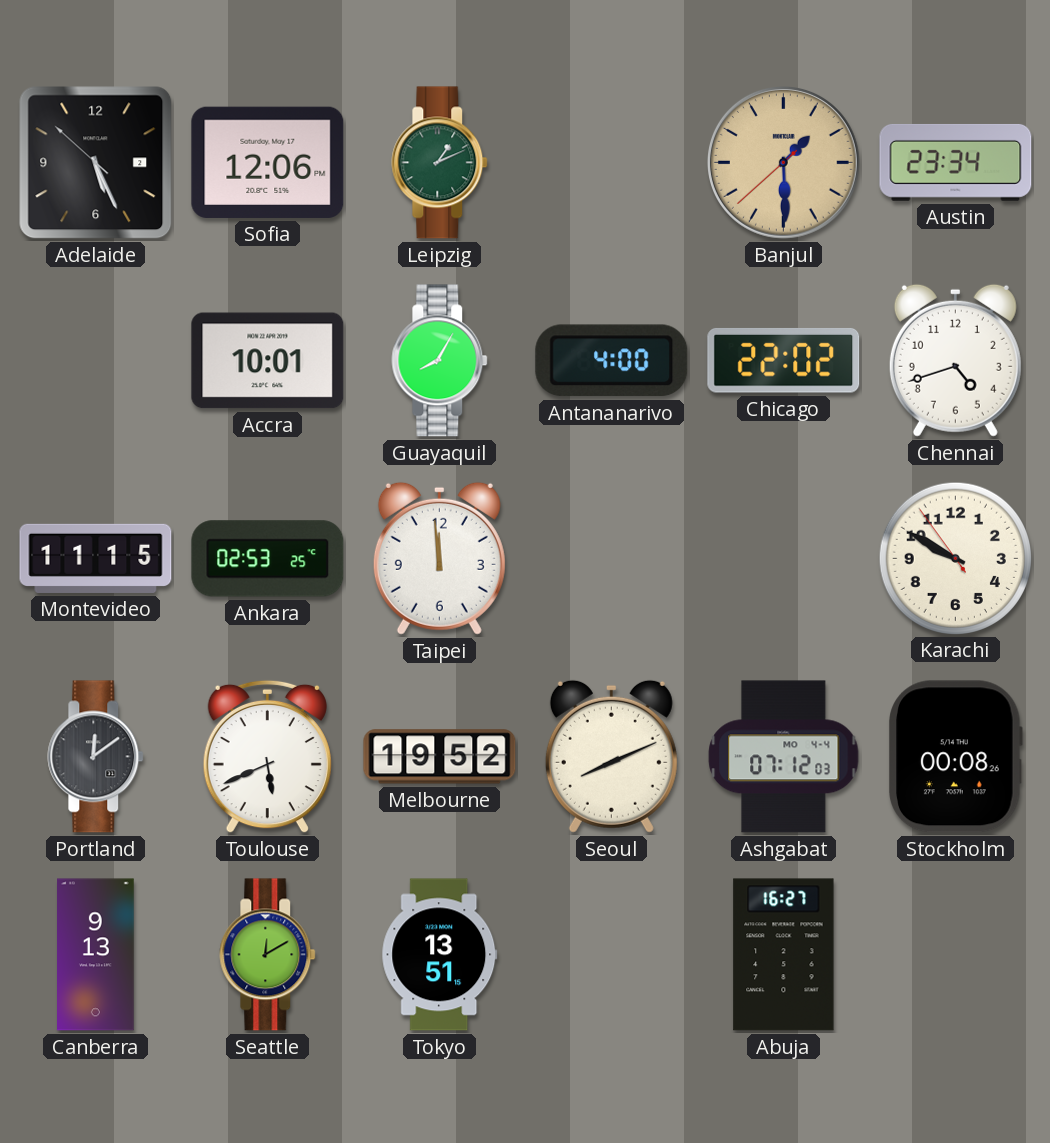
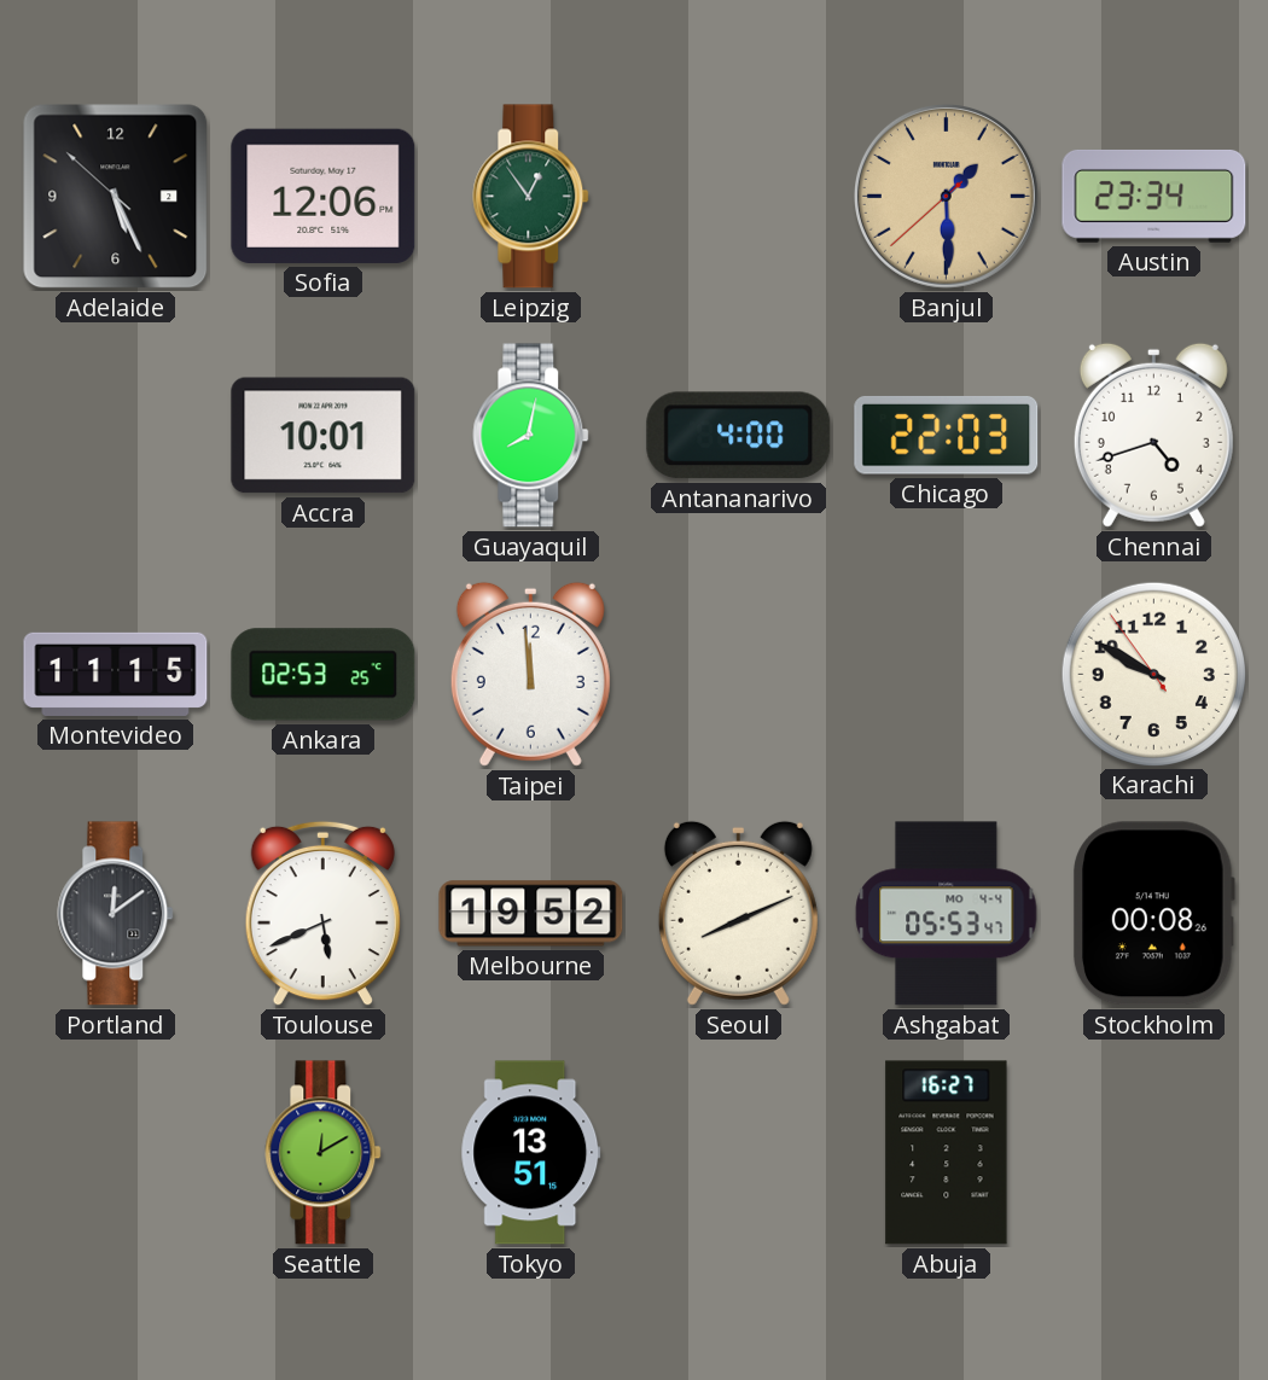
Leipzig: 1:11 -> 12:54
Guayaquil: 8:05 -> 8:02
Chicago: 22:02 -> 22:03
Ashgabat: 07:12 -> 05:53
Canberra: 9:13 -> none
